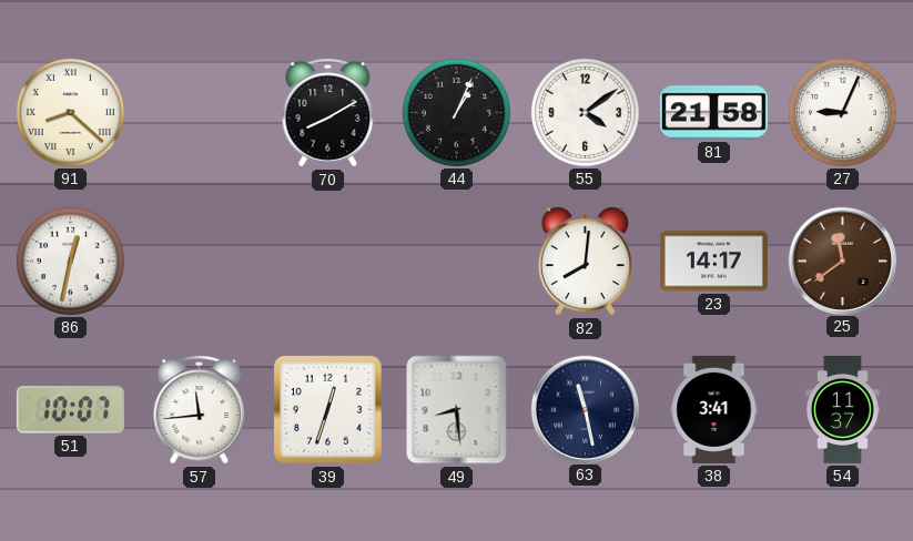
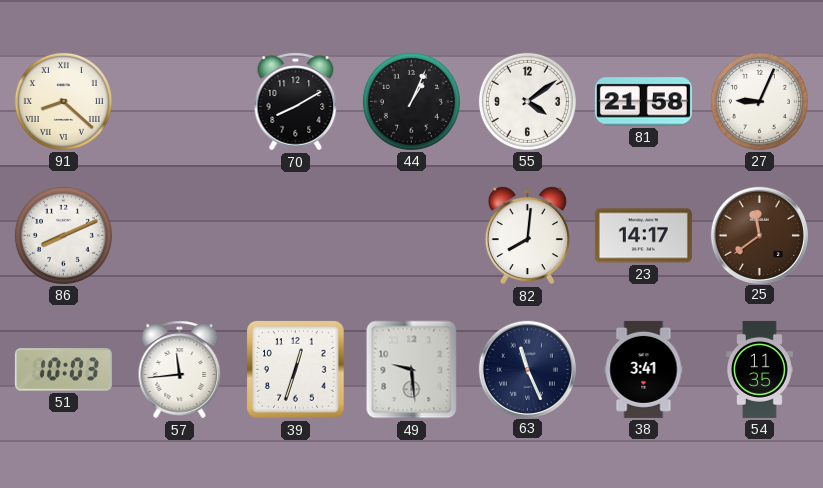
86: 12:32 -> 8:11
51: 10:07 -> 10:03
49: 8:29 -> 9:29
63: 11:28 -> 11:26
54: 11:37 -> 11:35
